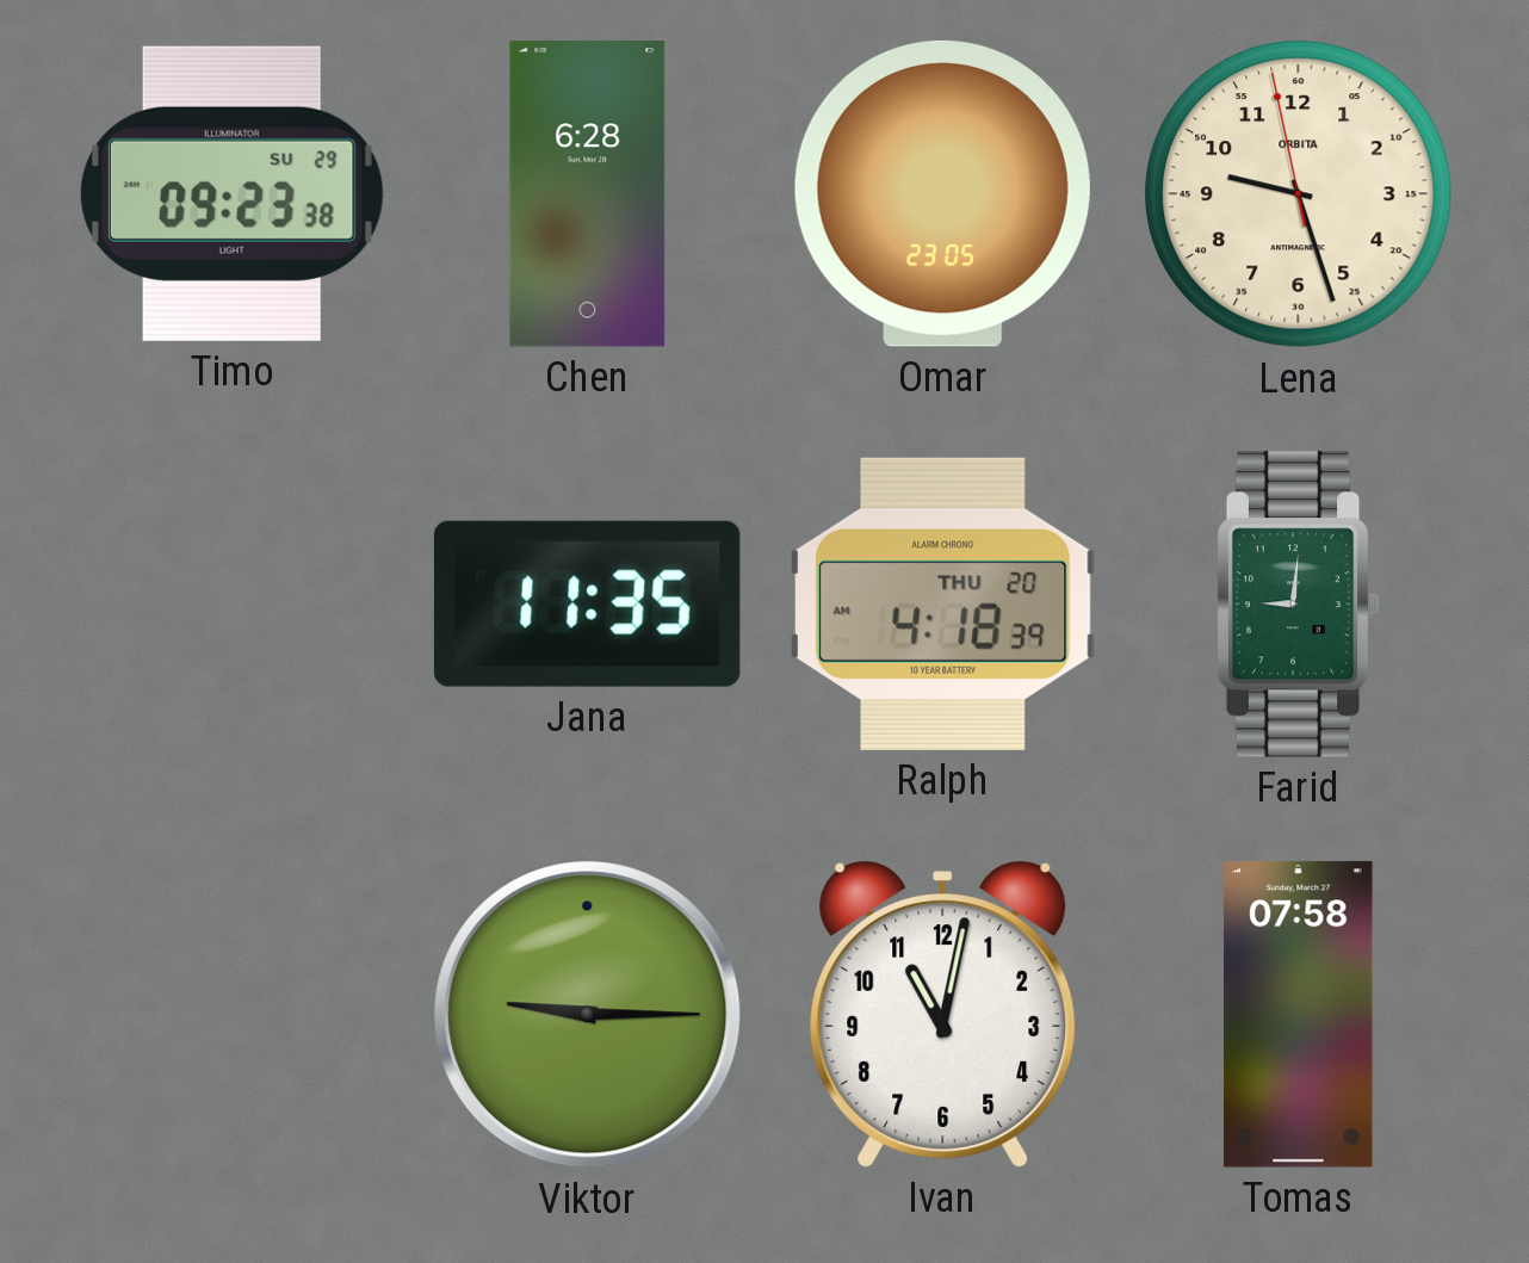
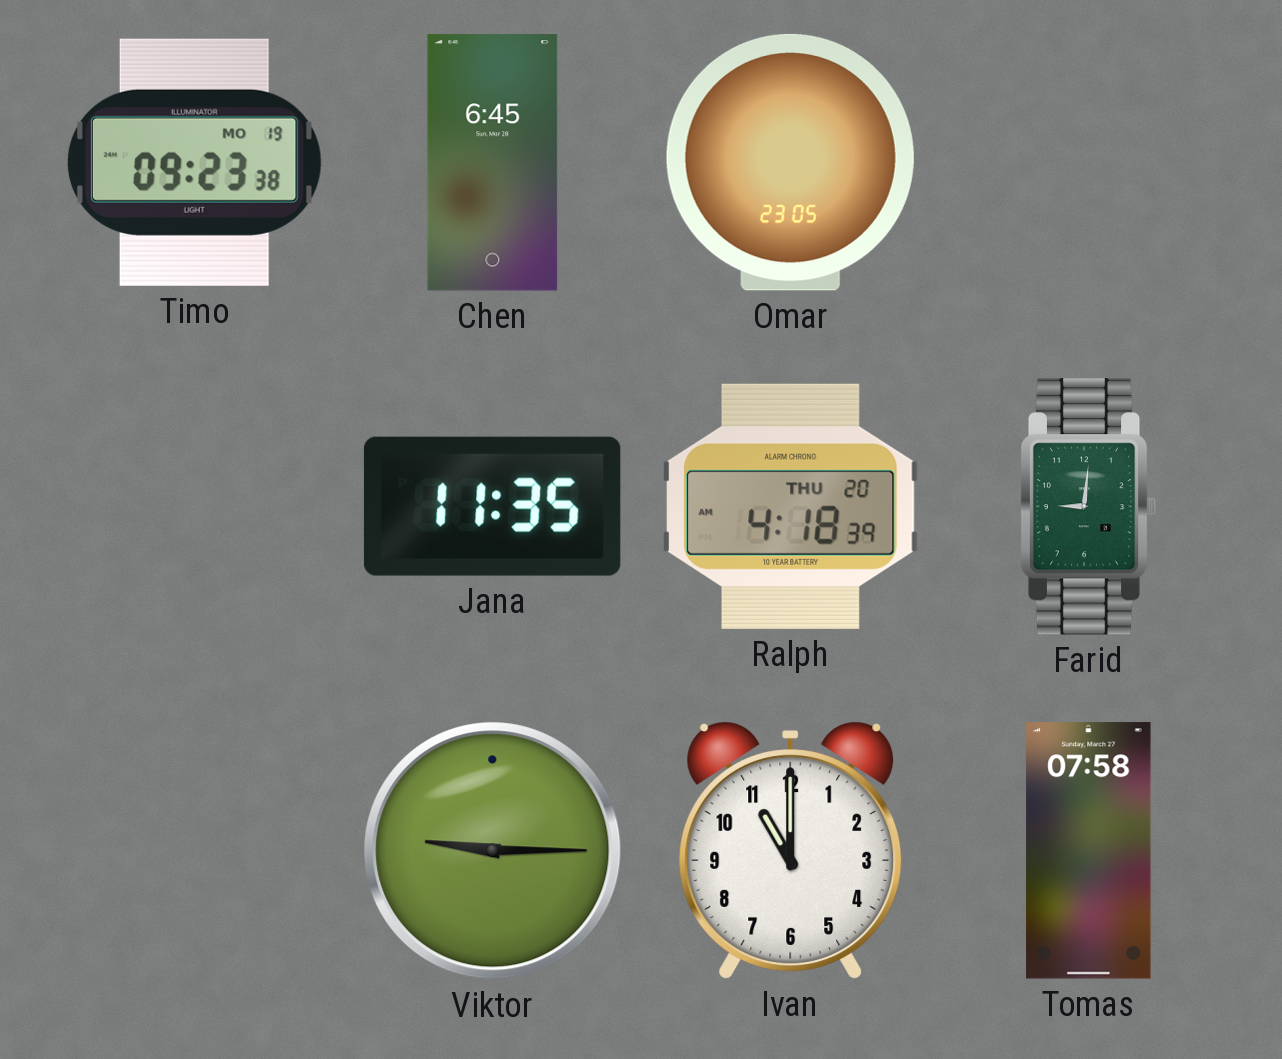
Timo date: SU 29 -> MO 19
Chen: 6:28 -> 6:45
Lena: 9:26 -> none
Ivan: 11:02 -> 11:00
